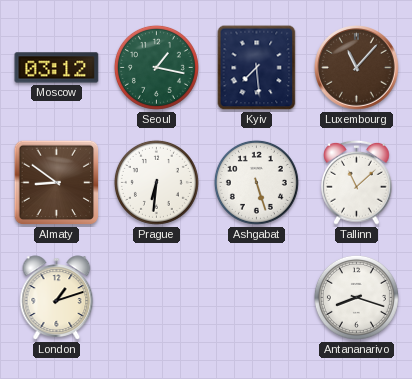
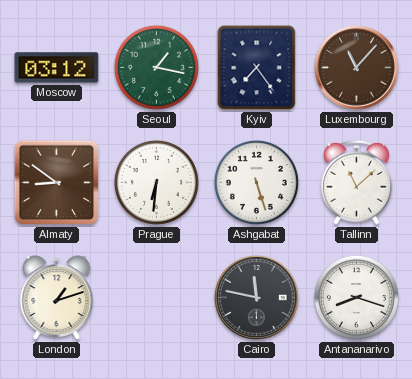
Kyiv: 7:29 -> 7:24
Cairo: none -> 11:47
